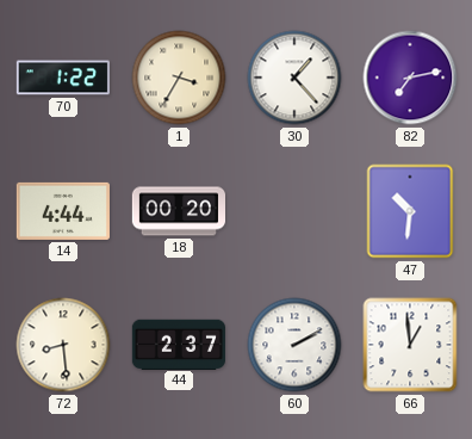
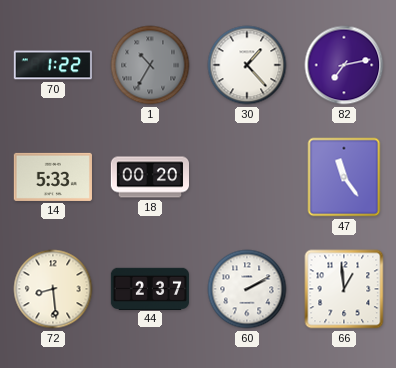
1: 3:35 -> 10:35
1 dial: cream -> grey
14: 4:44 -> 5:33
47: 10:31 -> 11:24
